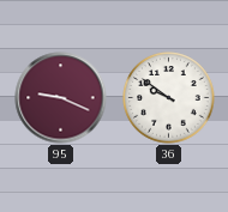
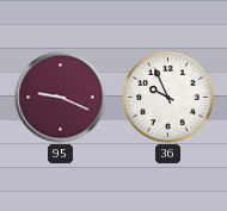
36: 9:51 -> 9:56
